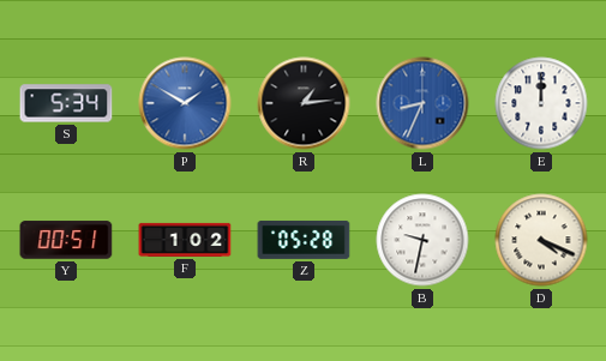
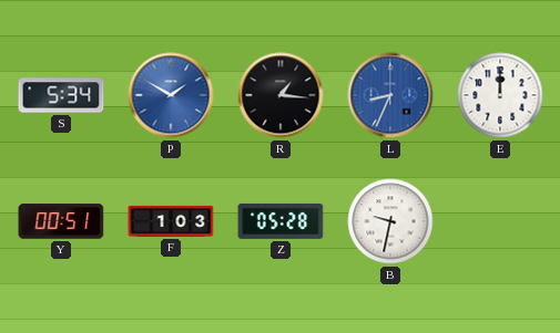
R: 1:14 -> 1:16
F: 1:02 -> 1:03
D: 4:19 -> none
